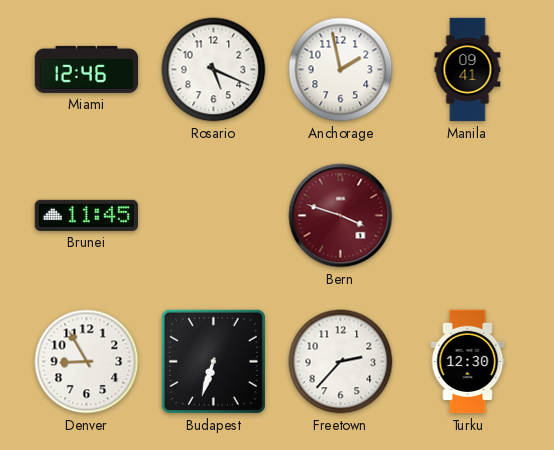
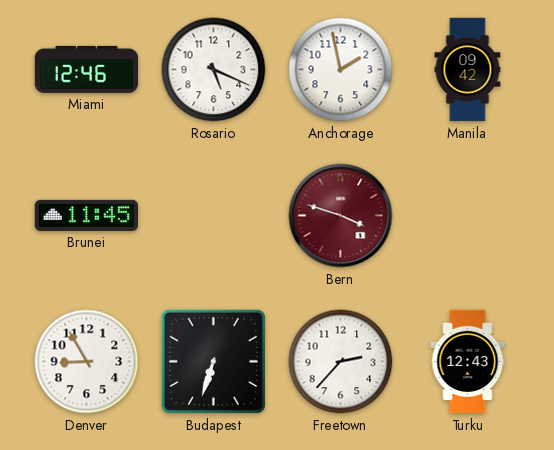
Manila: 09:41 -> 09:42
Turku: 12:30 -> 12:43
